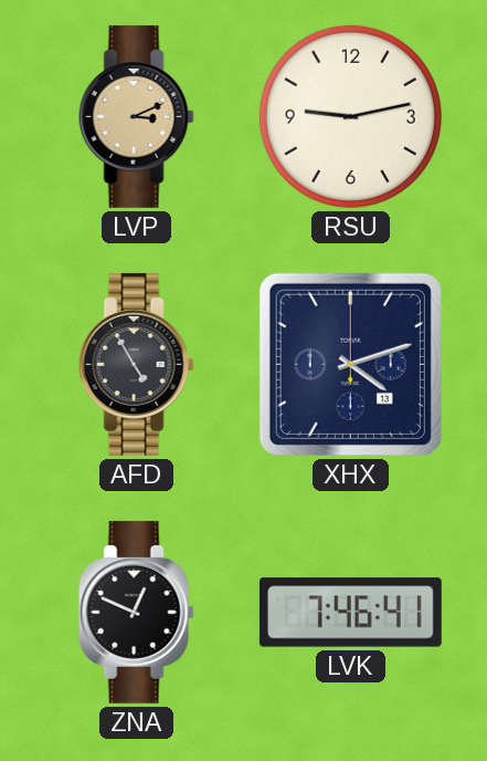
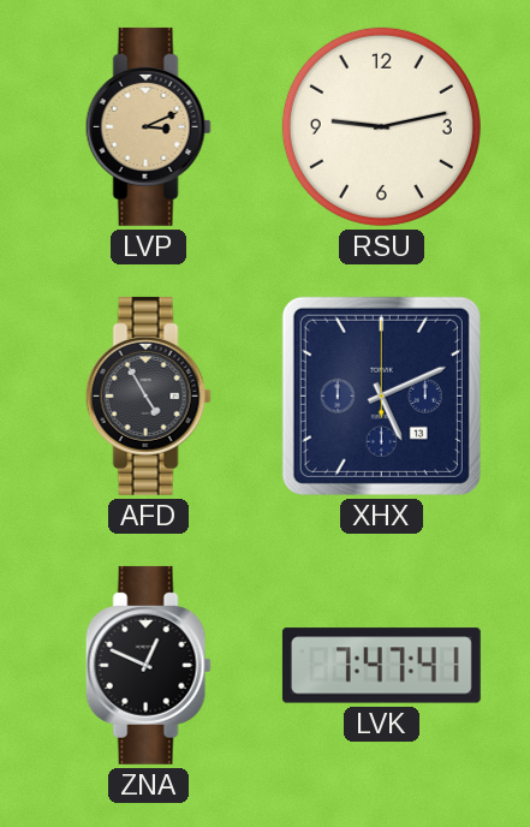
XHX: 4:12 -> 5:11
LVK: 7:46 -> 7:47
